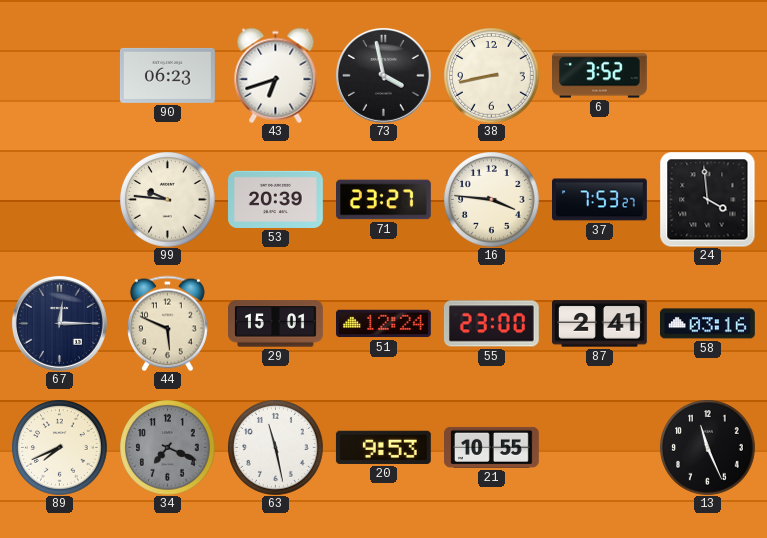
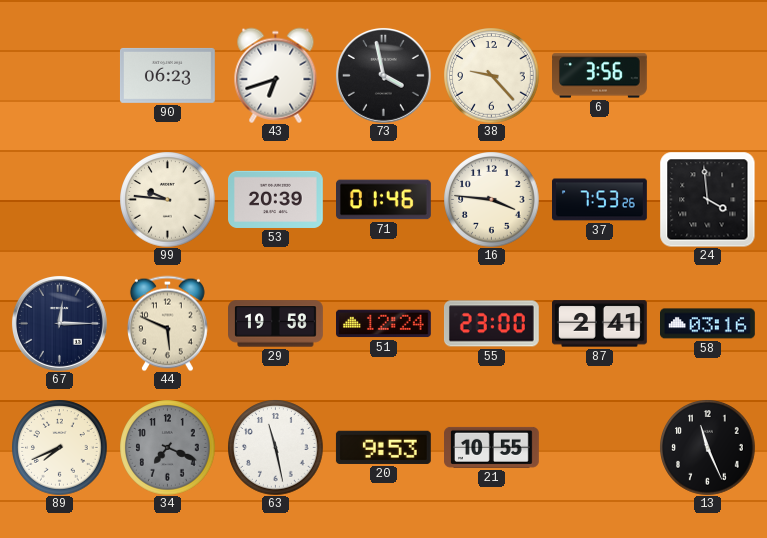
38: 8:43 -> 9:23
6: 3:52 -> 3:56
71: 23:27 -> 01:46
37: 7:53:27 -> 7:53:26
29: 15:01 -> 19:58
